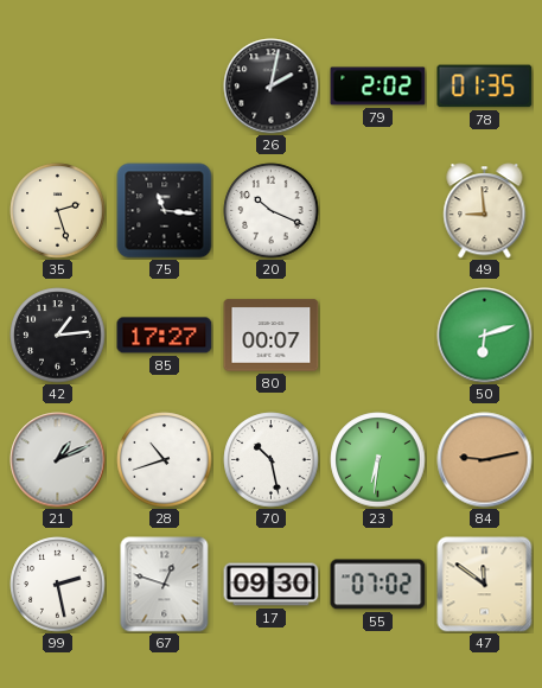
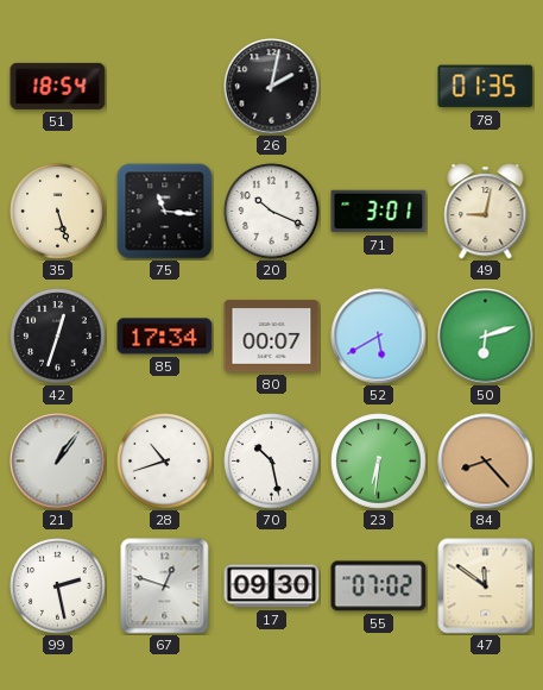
51: none -> 18:54
79: 2:02 -> none
35: 2:27 -> 5:27
71: none -> 3:01
49: 8:59 -> 9:02
42: 1:14 -> 12:33
85: 17:27 -> 17:34
52: none -> 5:40
21: 1:11 -> 1:06
84: 9:13 -> 8:23
